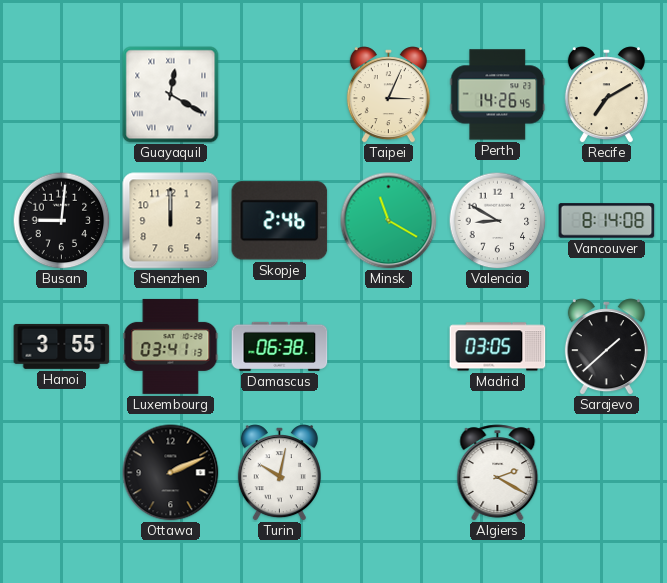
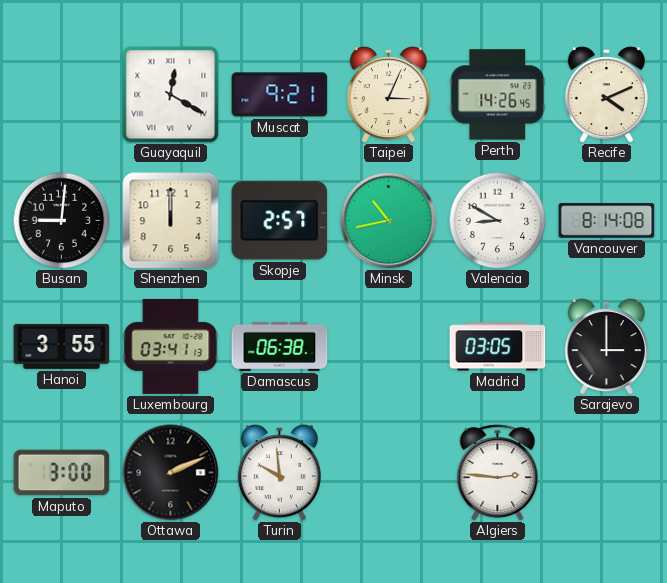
Muscat: none -> 9:21
Recife: 7:10 -> 4:11
Skopje: 2:46 -> 2:57
Minsk: 11:20 -> 10:43
Sarajevo: 1:38 -> 3:00
Maputo: none -> 3:00
Turin: 10:02 -> 9:59
Algiers: 2:20 -> 2:46
